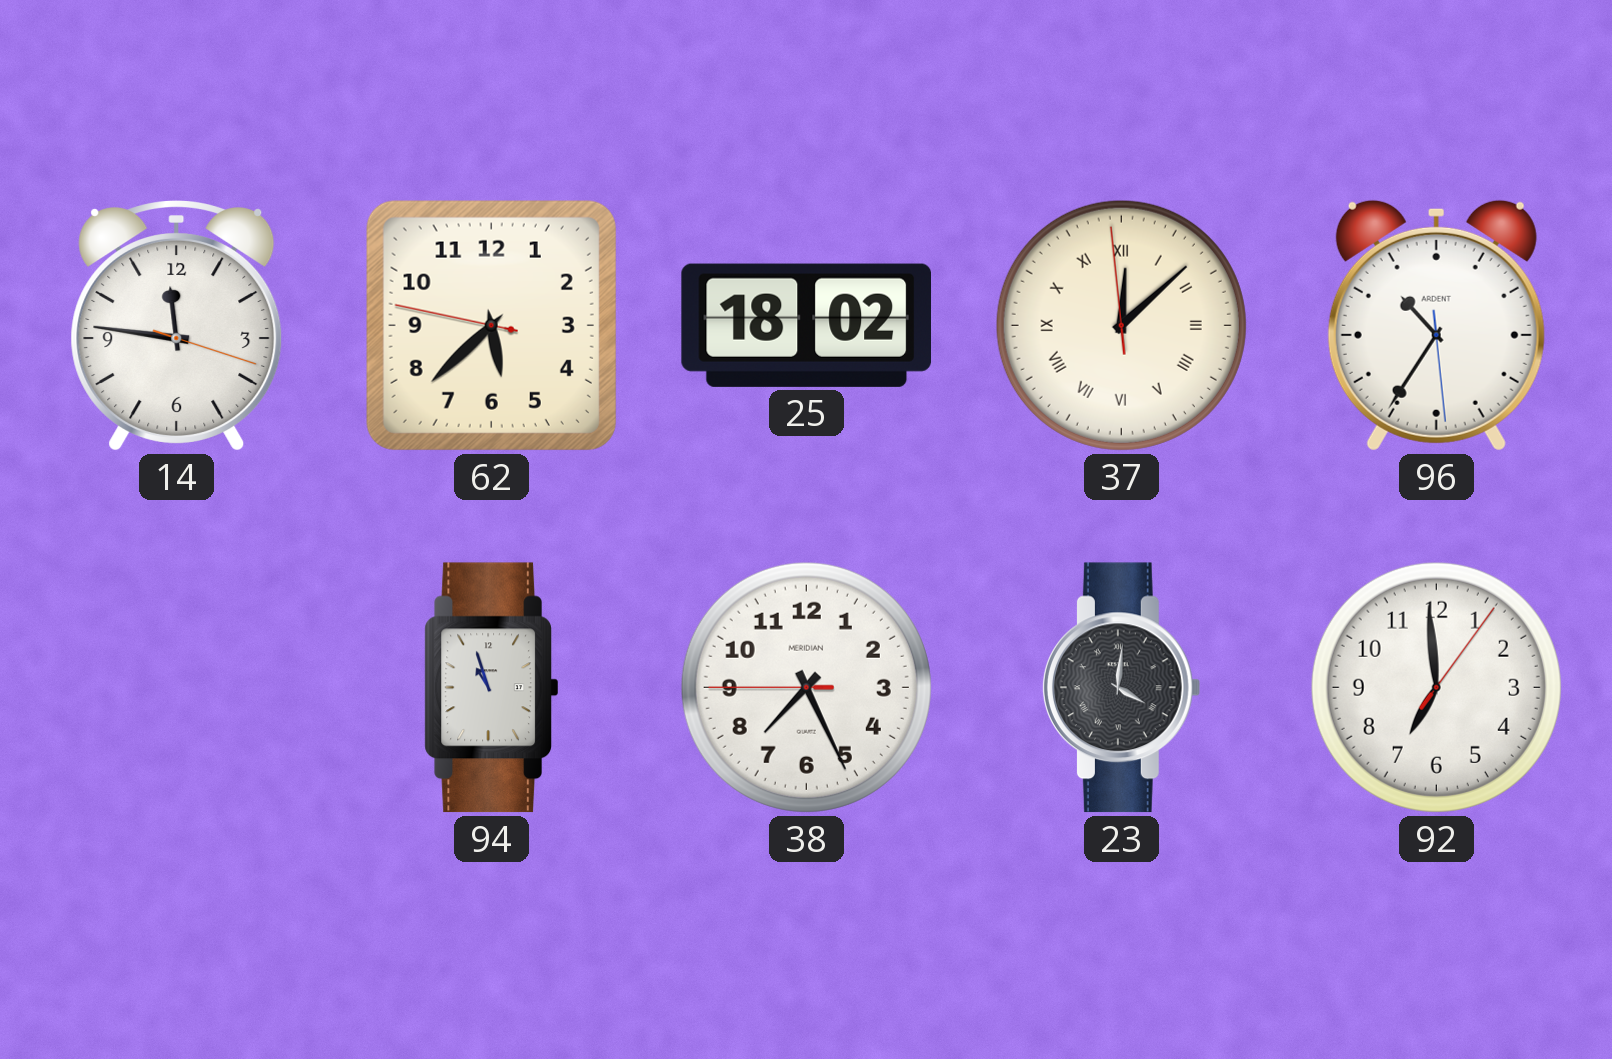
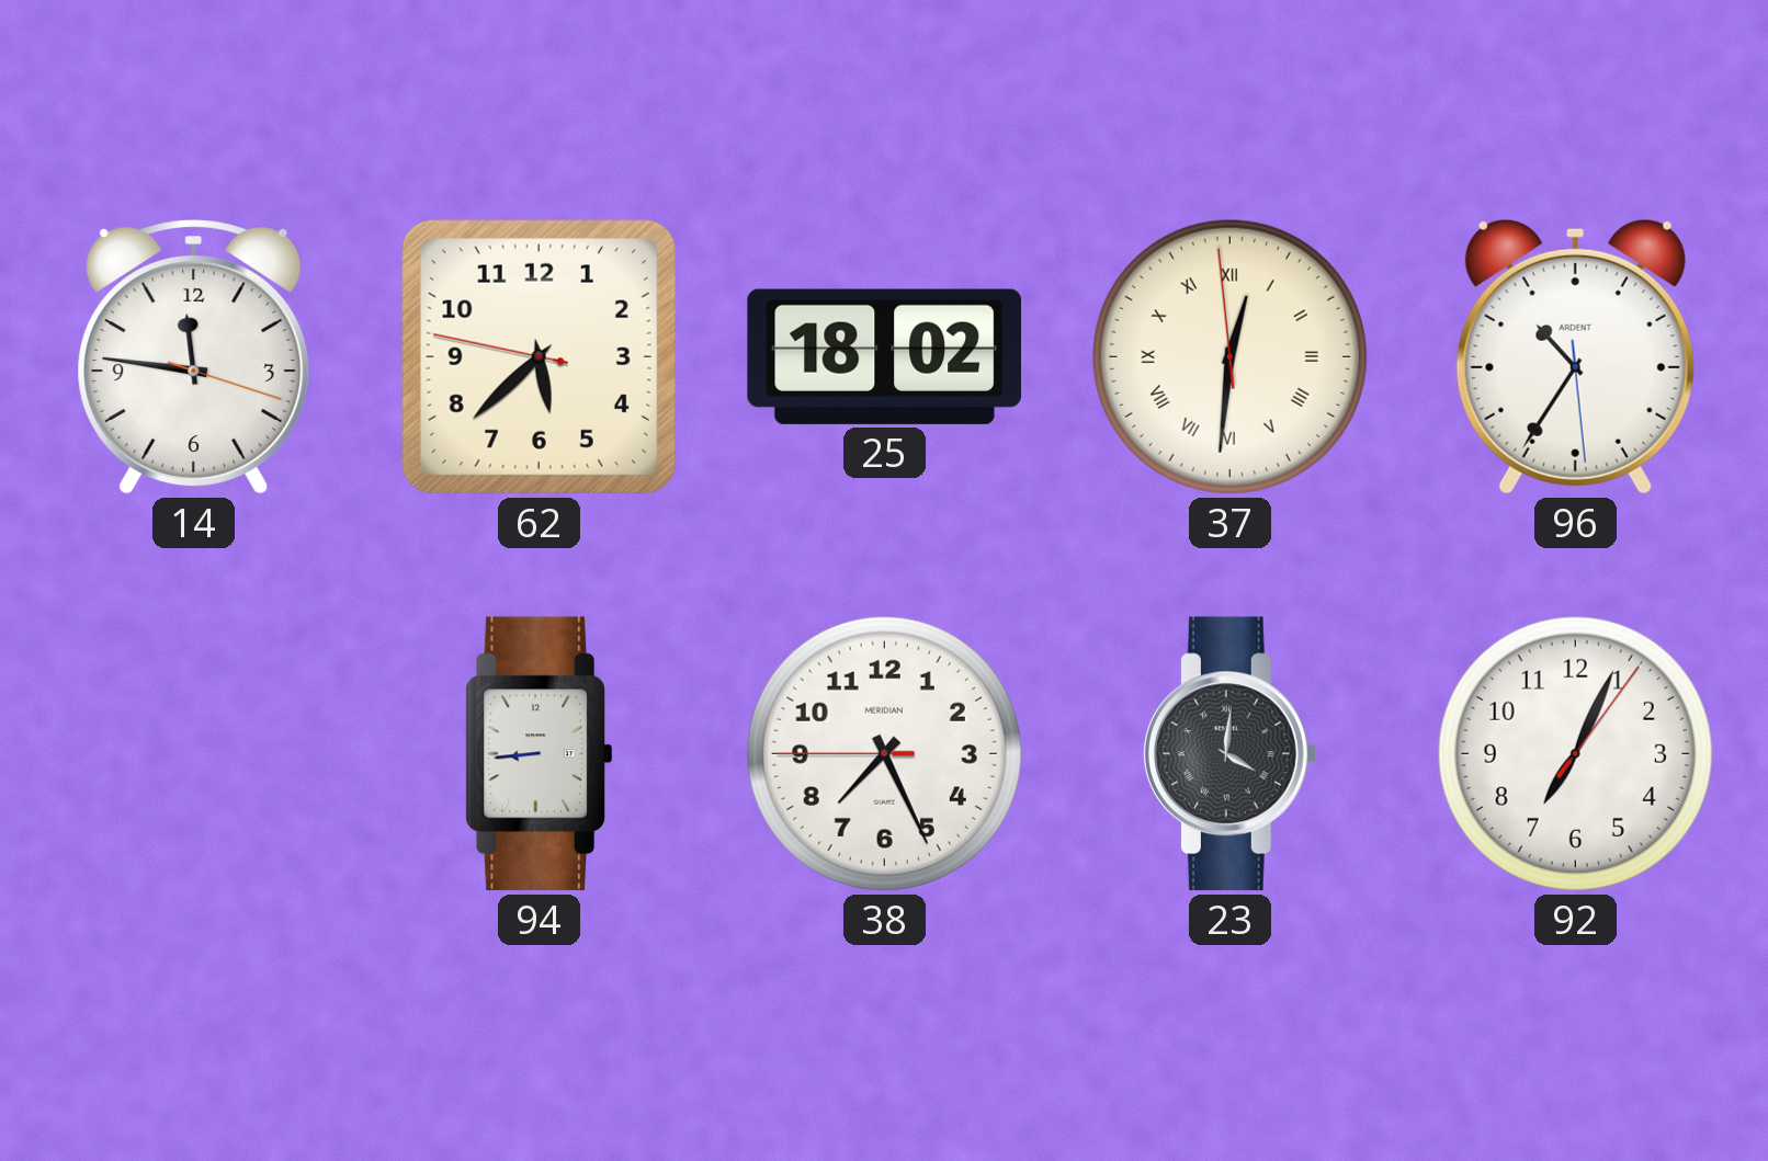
37: 12:07 -> 12:30
94: 10:57 -> 8:44
92: 6:59 -> 7:04
